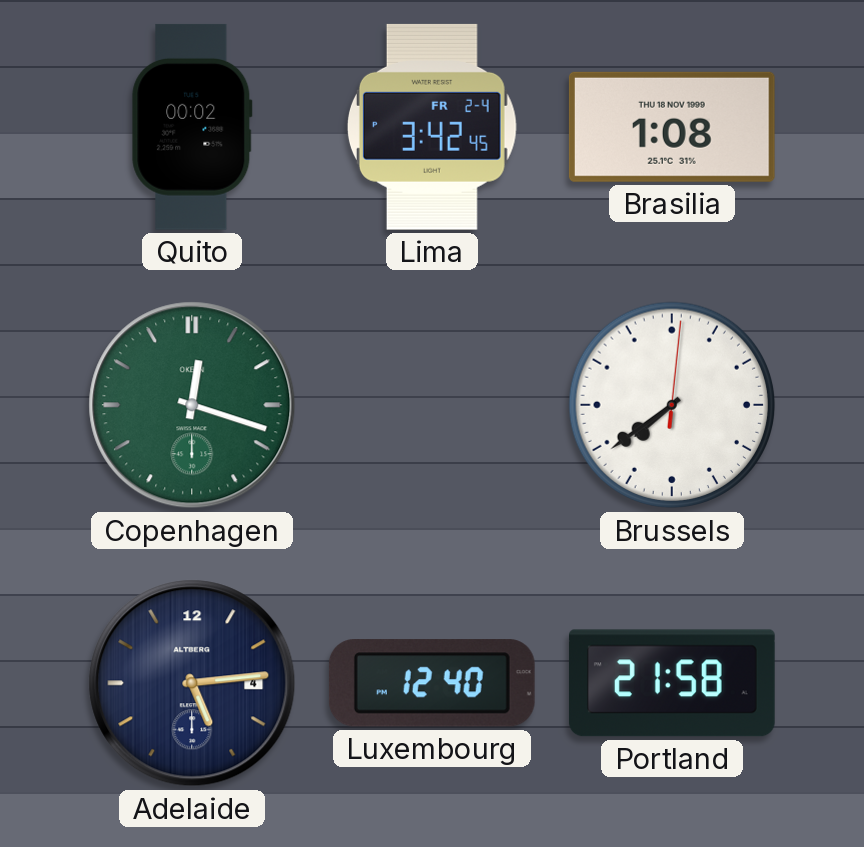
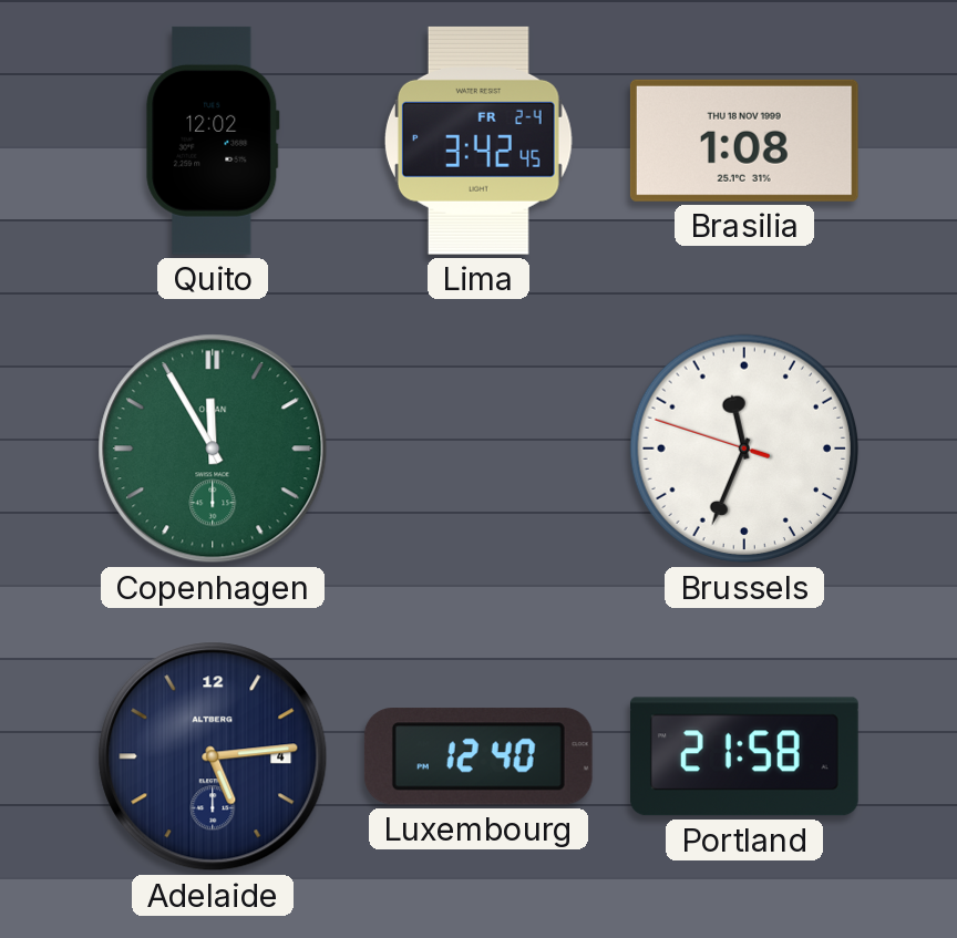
Quito: 00:02 -> 12:02
Copenhagen: 12:18 -> 11:55
Brussels: 7:39 -> 11:33
